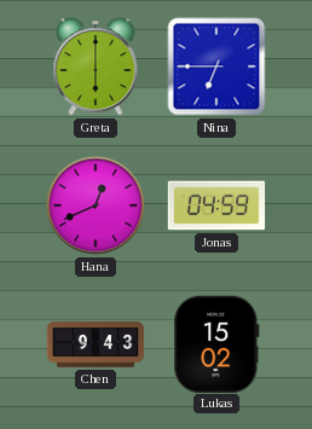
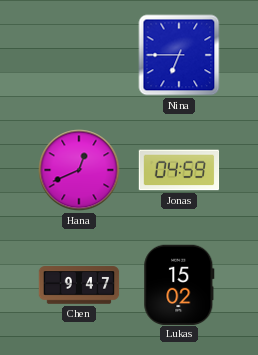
Greta: 6:00 -> none
Chen: 9:43 -> 9:47
